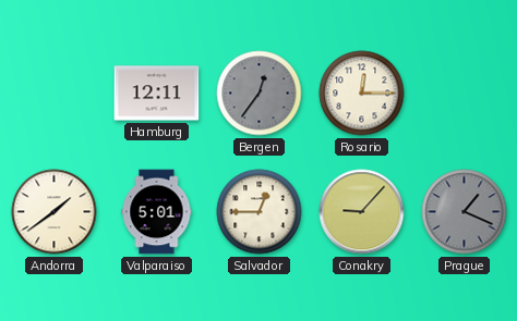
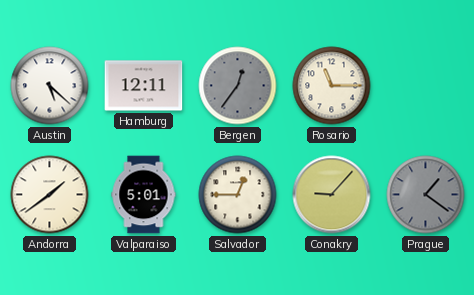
Austin: none -> 5:22
Rosario: 12:15 -> 11:15
Prague: 1:19 -> 1:21
